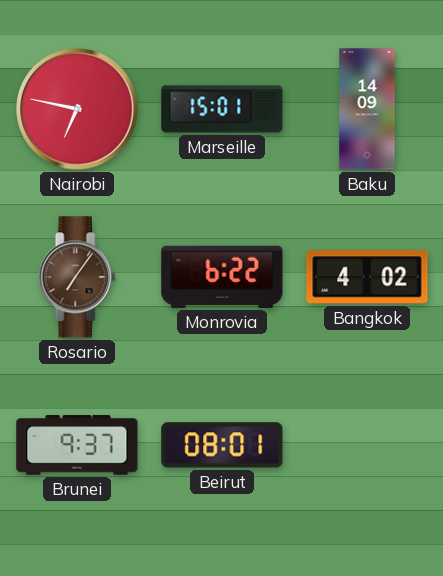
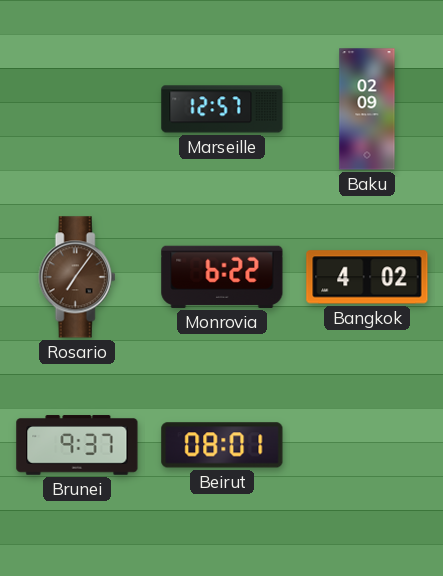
Nairobi: 6:47 -> none
Marseille: 15:01 -> 12:57
Baku: 14:09 -> 02:09
